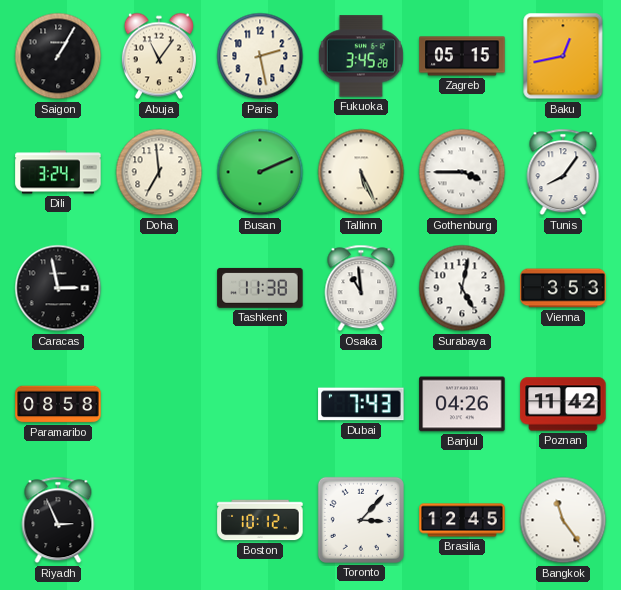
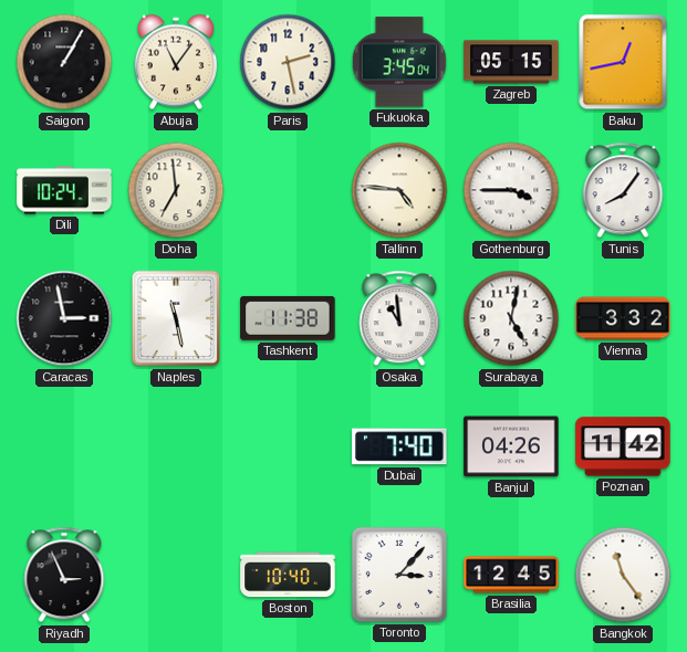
Fukuoka: 3:45:28 -> 3:45:04
Dili: 3:24 -> 10:24
Busan: 2:11 -> none
Tallinn: 5:26 -> 4:46
Naples: none -> 11:28
Vienna: 3:53 -> 3:32
Paramaribo: 08:58 -> none
Dubai: 7:43 -> 7:40
Boston: 10:12 -> 10:40
